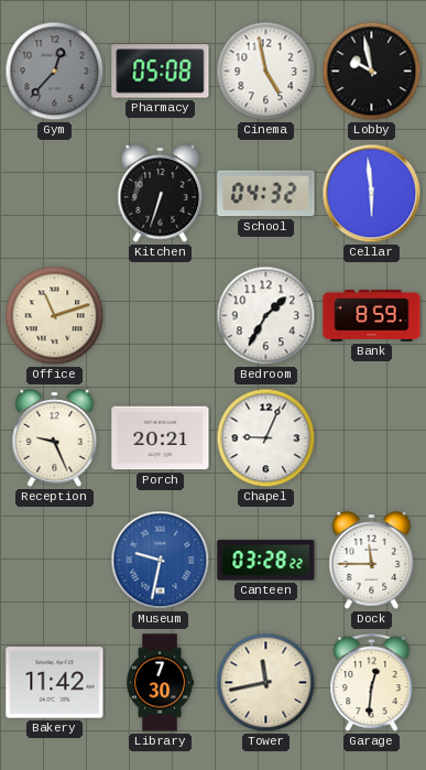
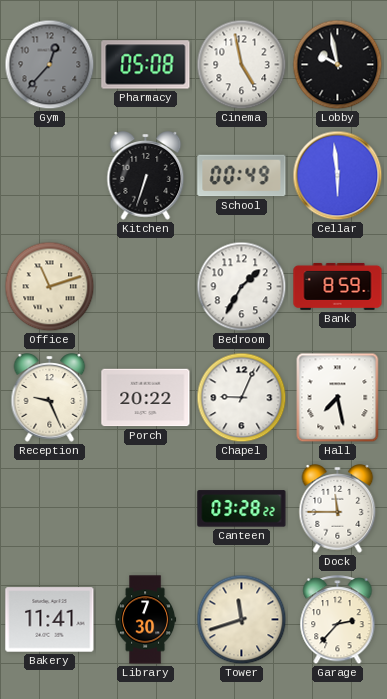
School: 04:32 -> 00:49
Porch: 20:21 -> 20:22
Hall: none -> 7:28
Museum: 9:32 -> none
Bakery: 11:42 -> 11:41
Tower: 11:43 -> 11:42
Garage: 12:31 -> 2:37
